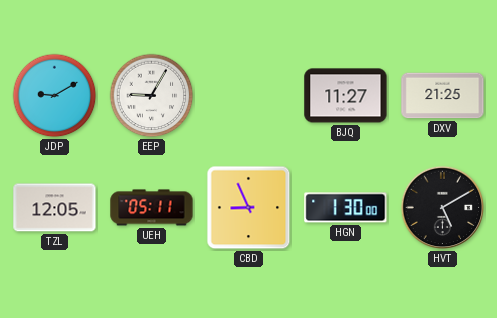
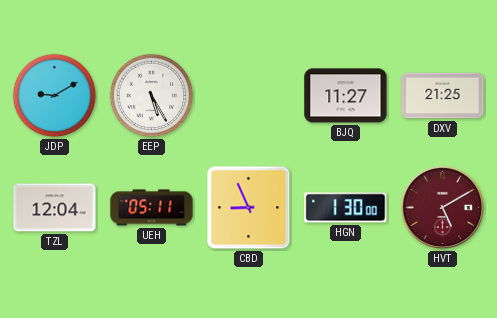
EEP: 9:05 -> 5:25
TZL: 12:05 -> 12:04
HVT dial: black -> burgundy
